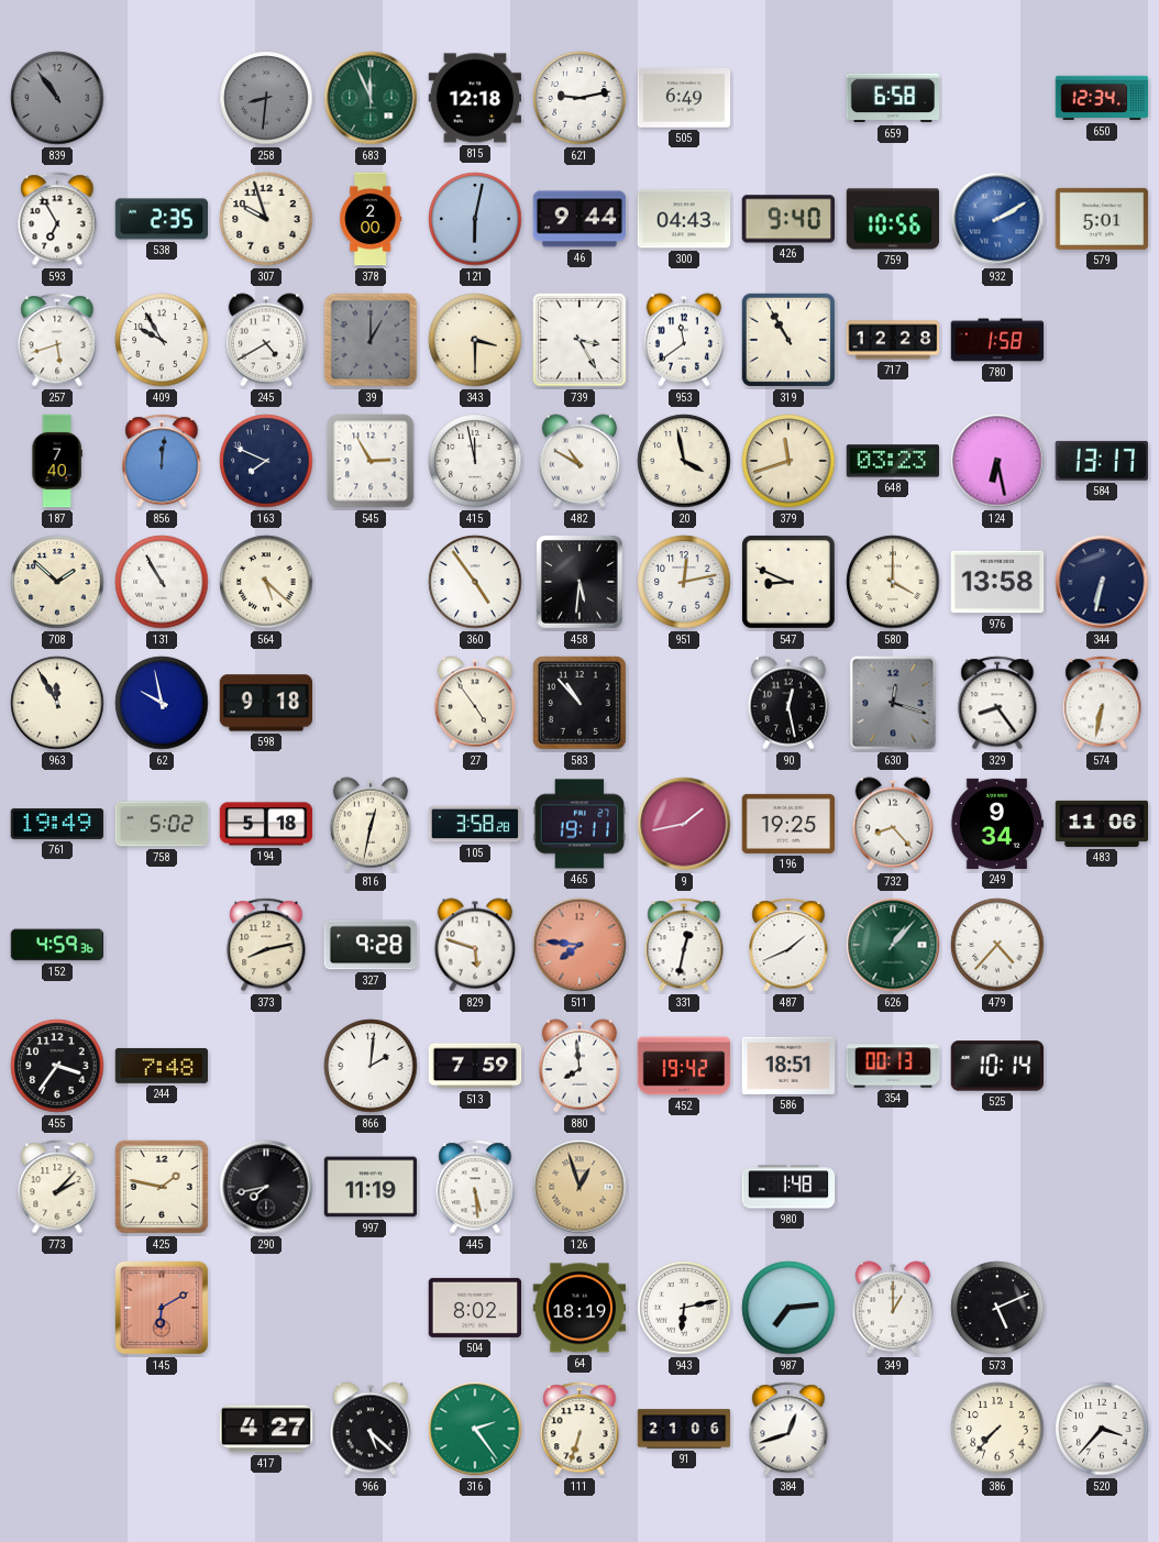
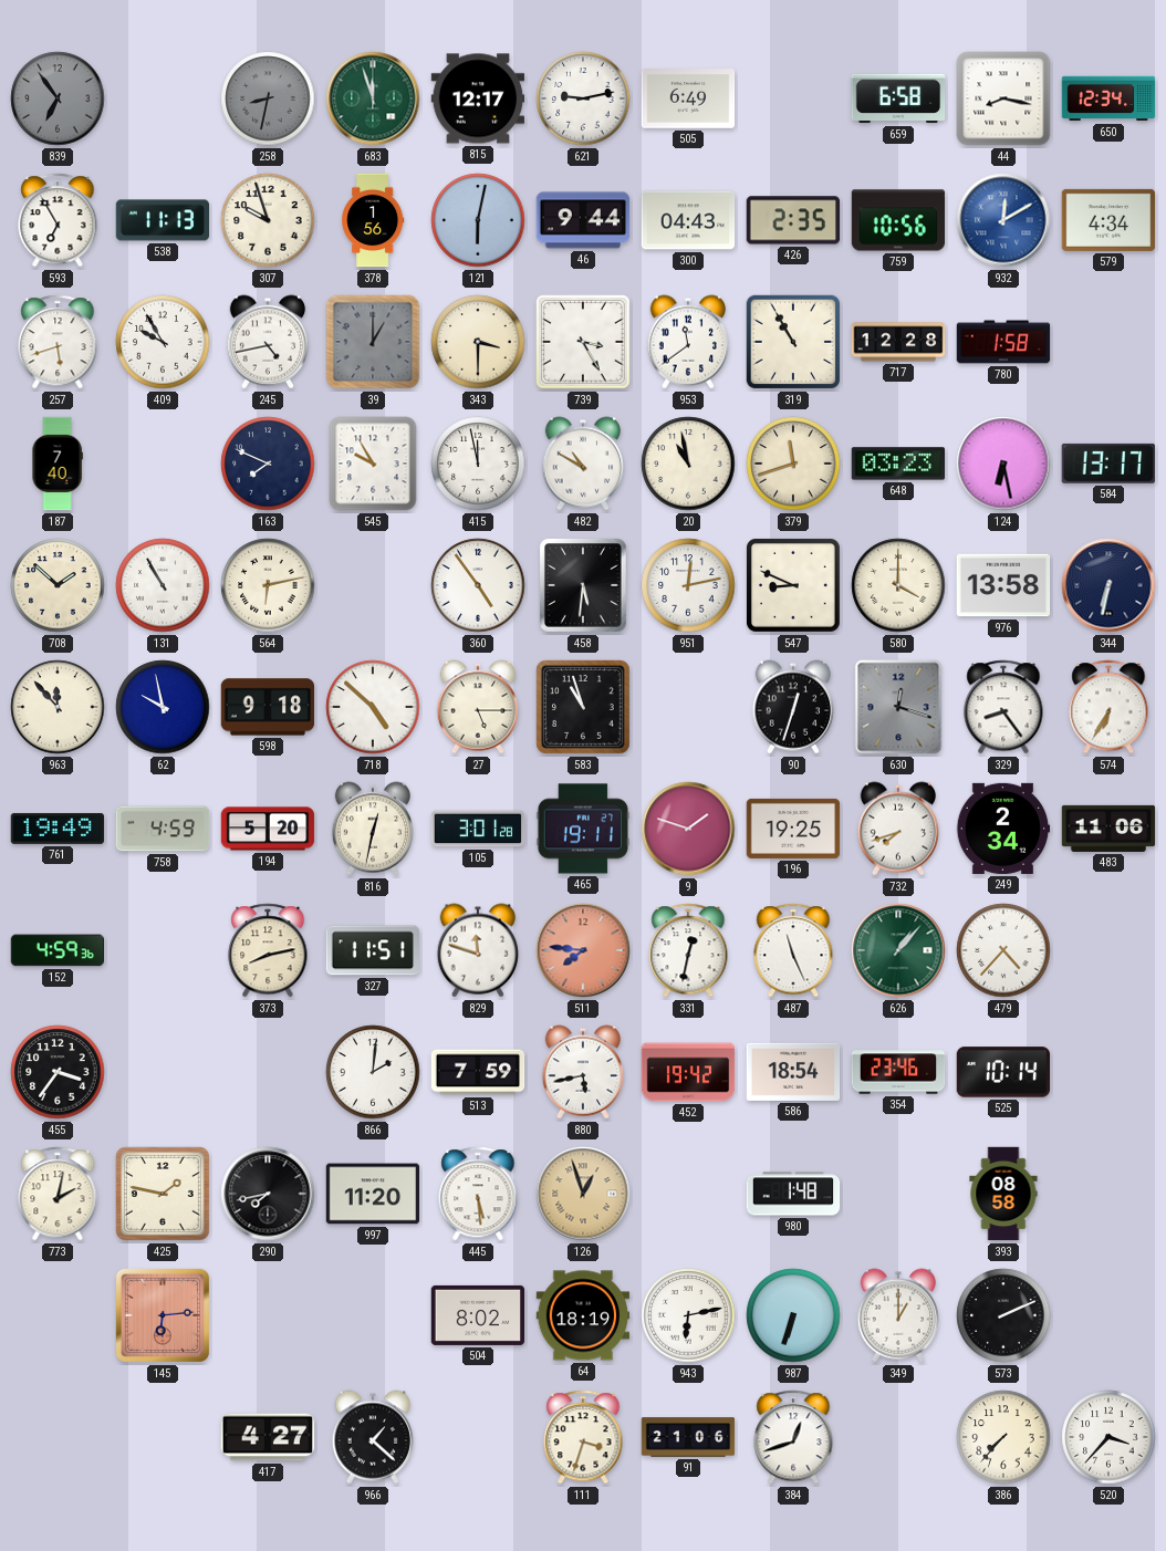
839: 10:54 -> 6:54
258: 8:31 -> 8:32
683: 11:56 -> 11:57
815: 12:18 -> 12:17
44: none -> 8:17
538: 2:35 -> 11:13
378: 2:00 -> 1:56
426: 9:40 -> 2:35
932: 2:10 -> 12:10
579: 5:01 -> 4:34
245: 4:40 -> 4:43
856: 12:01 -> none
545: 2:55 -> 9:55
20: 3:58 -> 10:58
564: 5:22 -> 6:13
963: 11:55 -> 11:53
718: none -> 4:52
27: 4:54 -> 5:15
583: 10:53 -> 10:57
90: 12:28 -> 12:33
574: 6:32 -> 6:35
758: 5:02 -> 4:59
194: 5:18 -> 5:20
105: 3:58 -> 3:01
9: 1:43 -> 1:48
732: 8:23 -> 7:42
249: 9:34 -> 2:34
327: 9:28 -> 11:51
829: 5:48 -> 11:48
487: 1:41 -> 11:26
244: 7:48 -> none
880: 7:59 -> 5:43
586: 18:51 -> 18:54
354: 00:13 -> 23:46
773: 2:07 -> 2:02
997: 11:19 -> 11:20
393: none -> 08:58
145: 6:10 -> 6:14
987: 7:14 -> 6:33
573: 5:11 -> 2:11
966: 5:22 -> 1:22
316: 2:24 -> none
111: 6:33 -> 3:33
